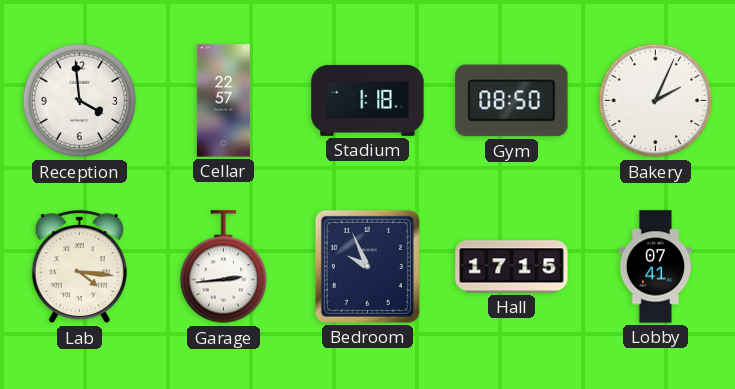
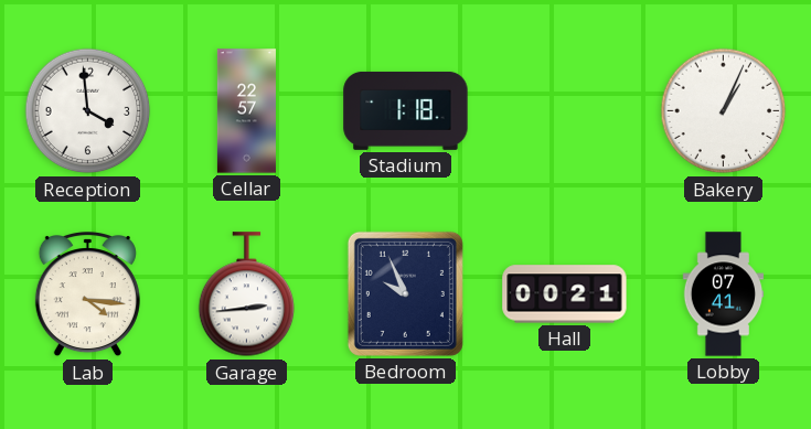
Gym: 08:50 -> none
Bakery: 2:04 -> 1:04
Hall: 17:15 -> 00:21
